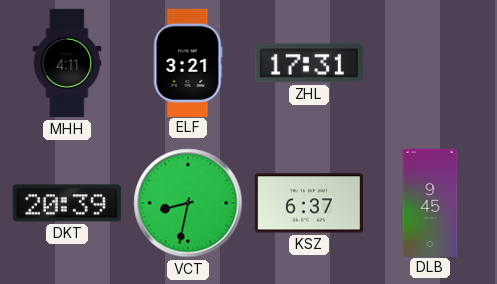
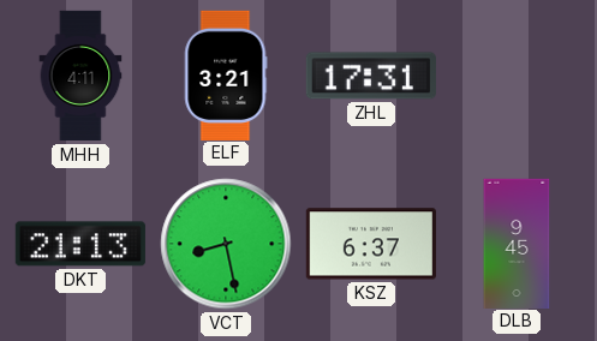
DKT: 20:39 -> 21:13
VCT: 8:32 -> 8:28
